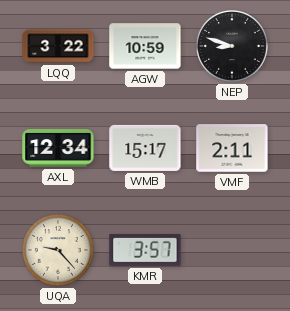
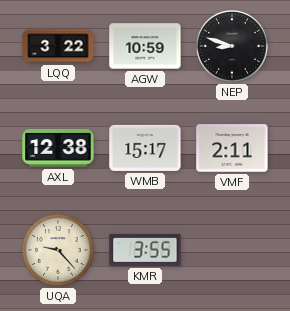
AXL: 12:34 -> 12:38
KMR: 3:57 -> 3:55
